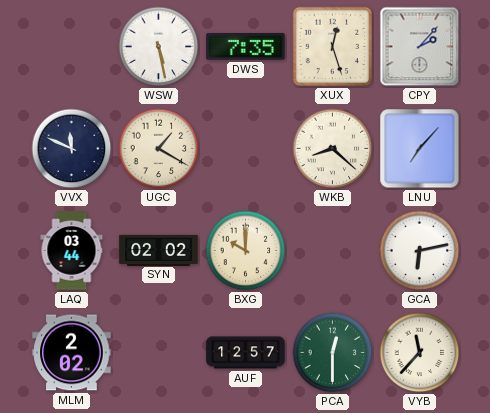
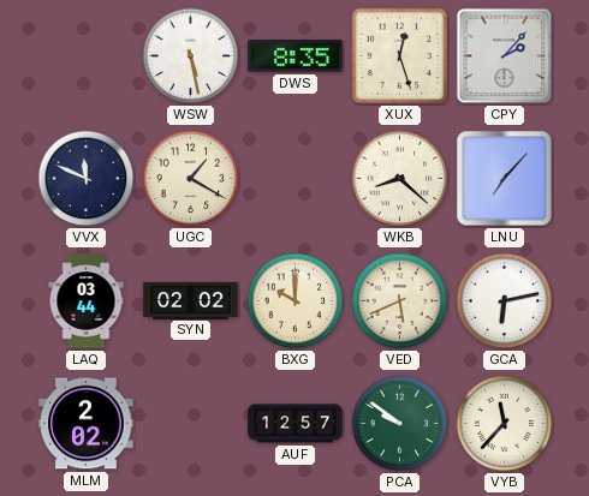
DWS: 7:35 -> 8:35
VED: none -> 5:41
PCA: 12:30 -> 9:51
